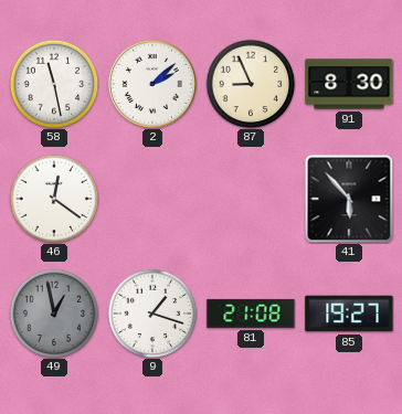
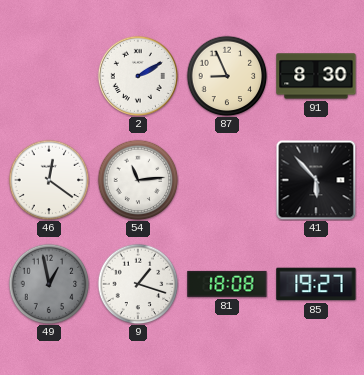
58: 11:28 -> none
2: 2:08 -> 2:10
54: none -> 11:14
81: 21:08 -> 18:08
